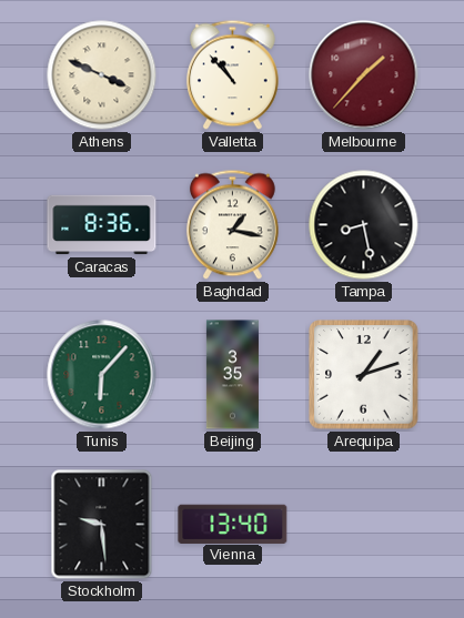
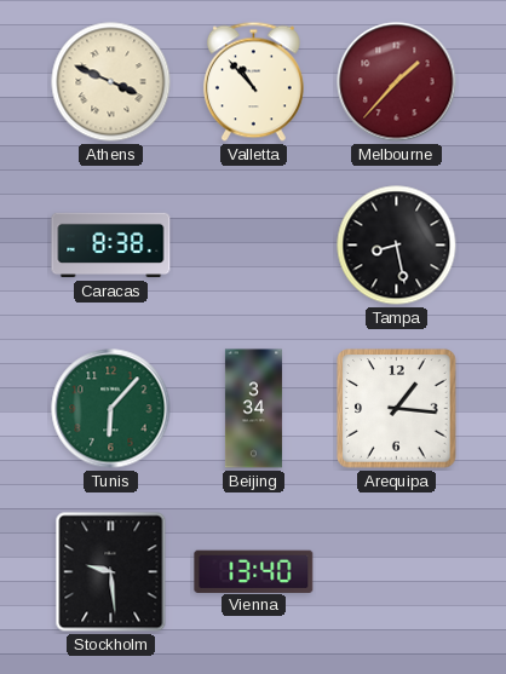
Caracas: 8:36 -> 8:38
Baghdad: 1:17 -> none
Beijing: 3:35 -> 3:34
Arequipa: 1:12 -> 1:16
